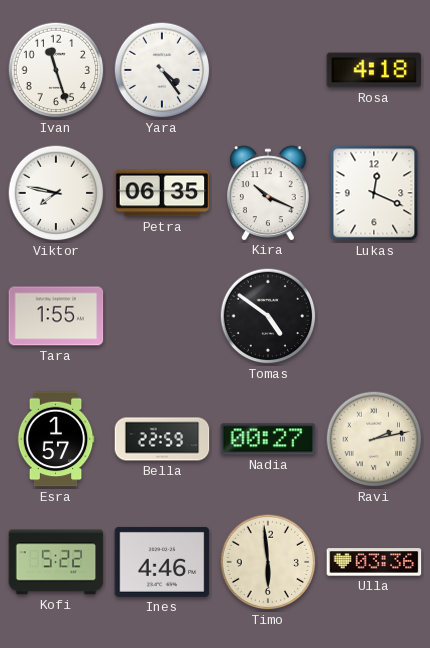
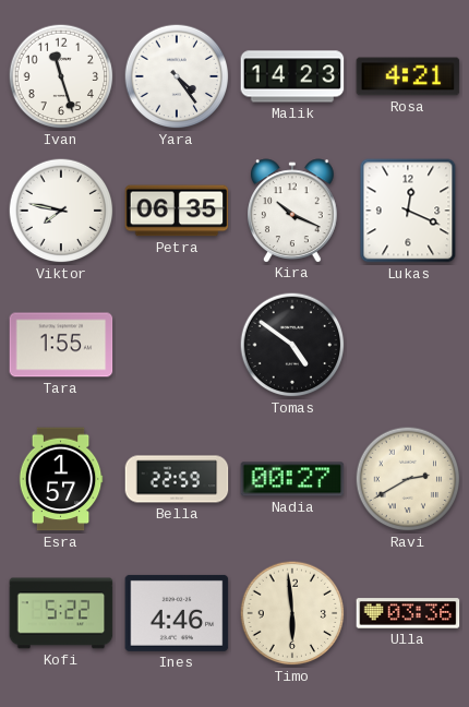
Malik: none -> 14:23
Rosa: 4:18 -> 4:21
Ravi: 2:13 -> 2:40
